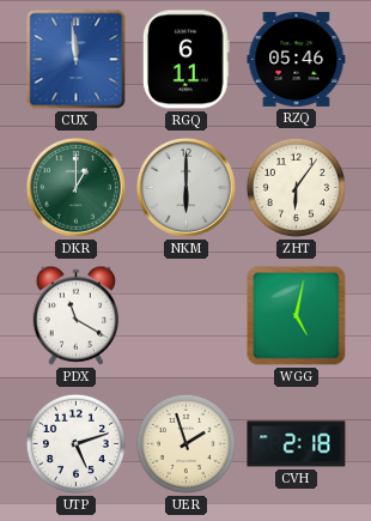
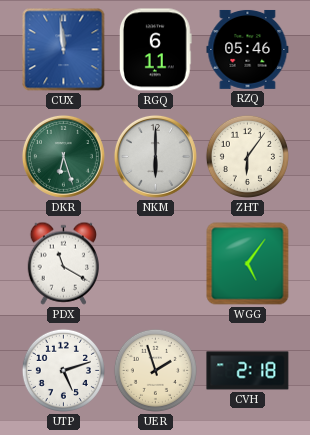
DKR: 1:00 -> 6:27
WGG: 5:02 -> 5:06
